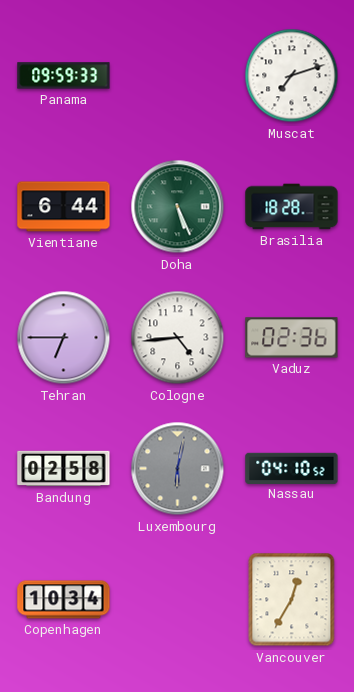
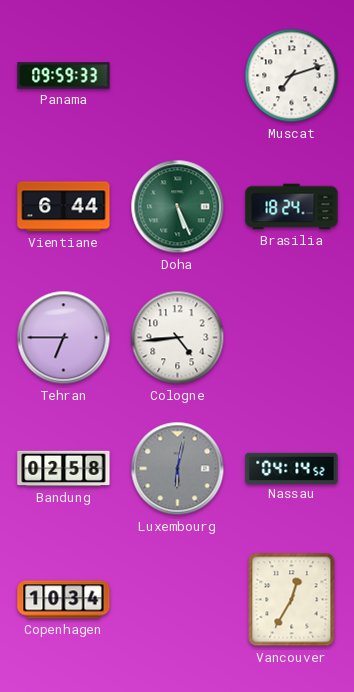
Brasilia: 18:28 -> 18:24
Vaduz: 02:36 -> none
Nassau: 04:10 -> 04:14
